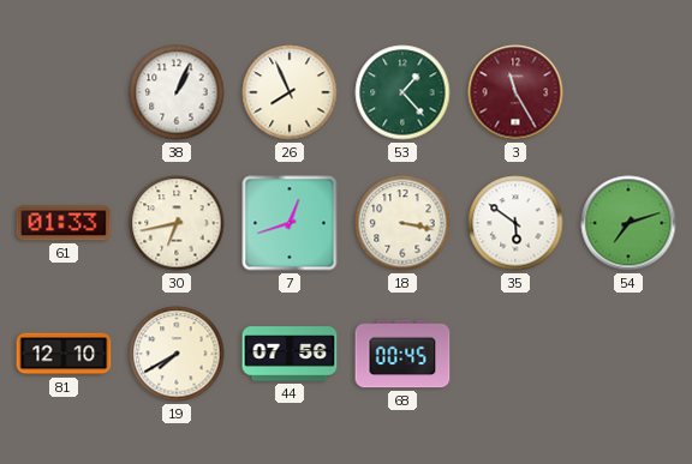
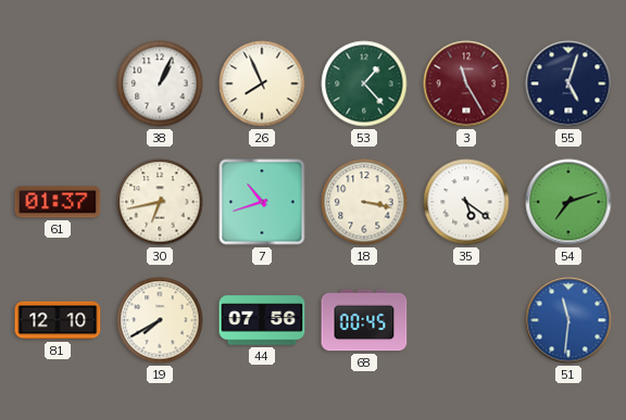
55: none -> 5:03
61: 01:33 -> 01:37
7: 12:42 -> 10:42
35: 5:51 -> 5:21
51: none -> 11:31
